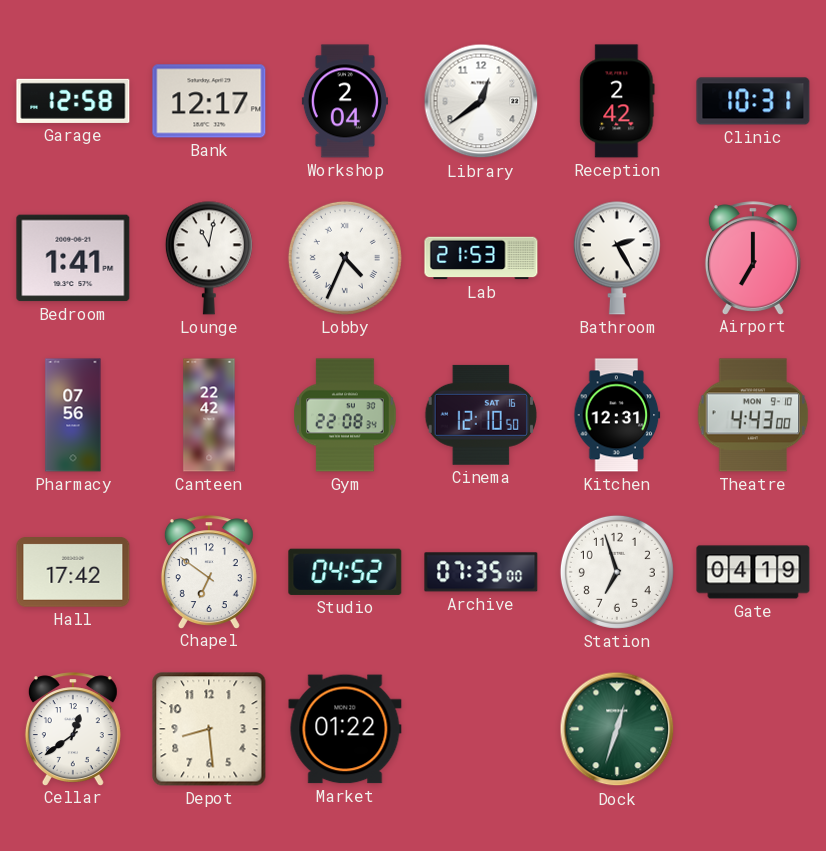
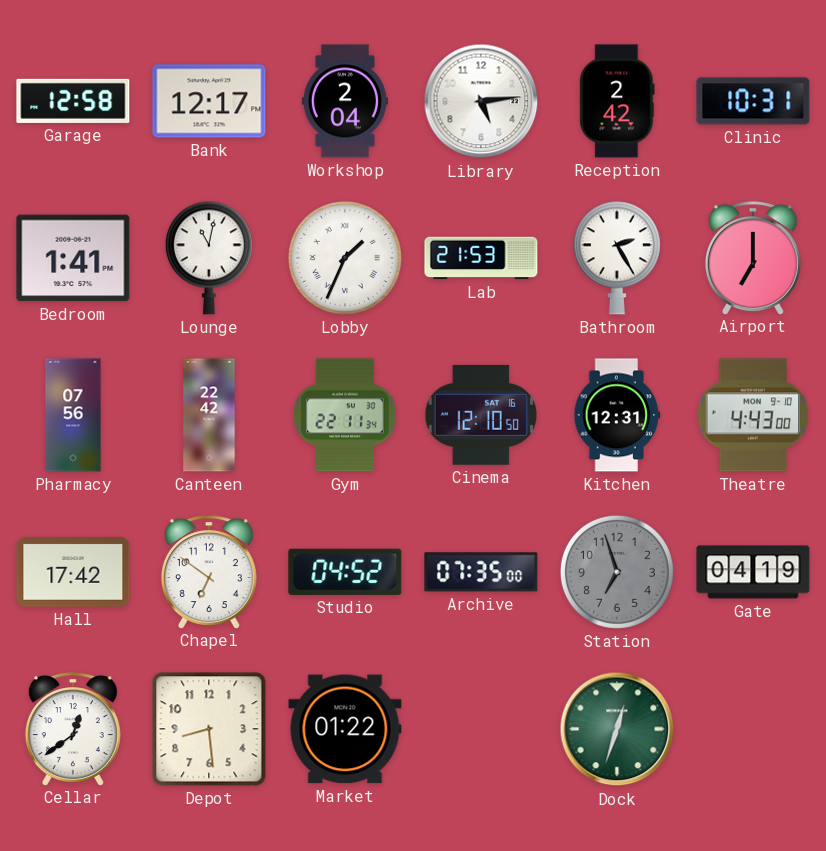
Library: 12:39 -> 5:14
Lobby: 4:34 -> 1:34
Gym: 22:08 -> 22:11
Station dial: white -> grey
